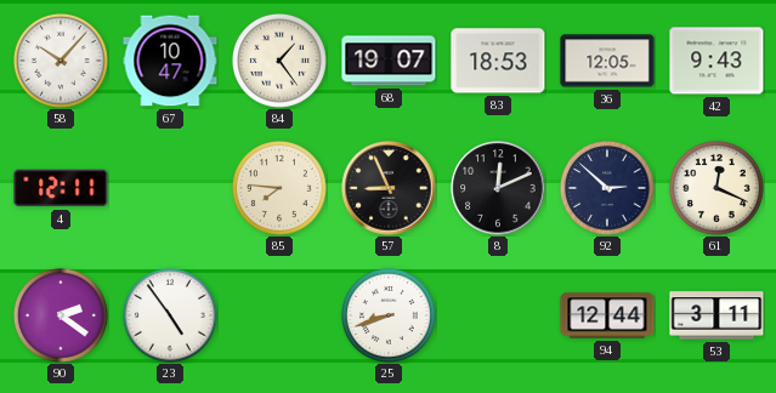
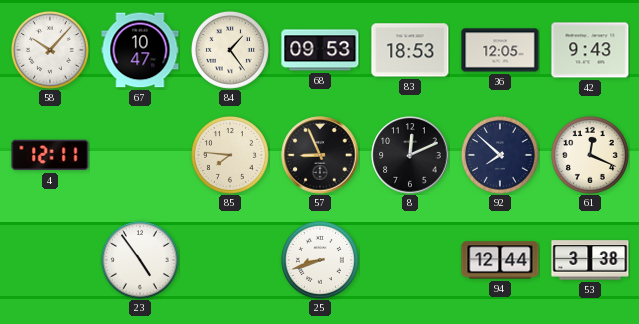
68: 19:07 -> 09:53
92: 2:52 -> 7:52
90: 2:21 -> none
53: 3:11 -> 3:38
